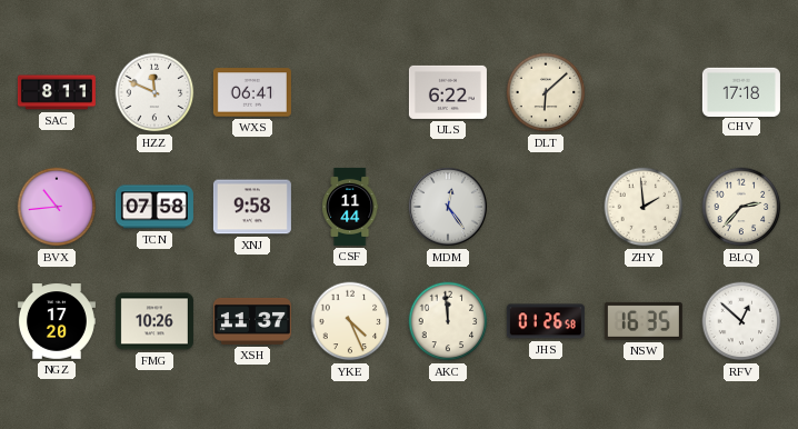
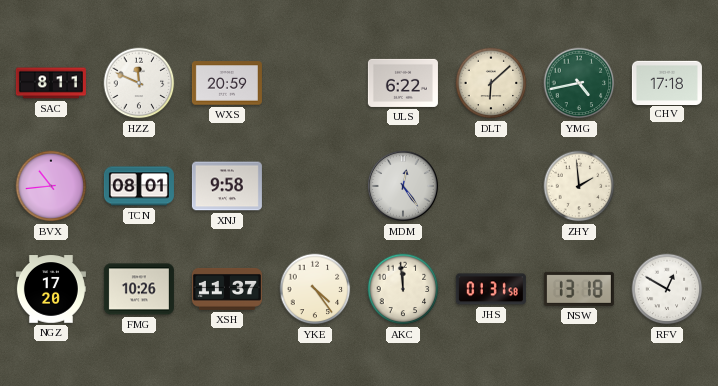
WXS: 06:41 -> 20:59
YMG: none -> 4:43
TCN: 07:58 -> 08:01
CSF: 11:44 -> none
BLQ: 2:37 -> none
YKE: 4:26 -> 4:24
JHS: 01:26 -> 01:31
NSW: 16:35 -> 13:18
RFV: 12:52 -> 12:50
